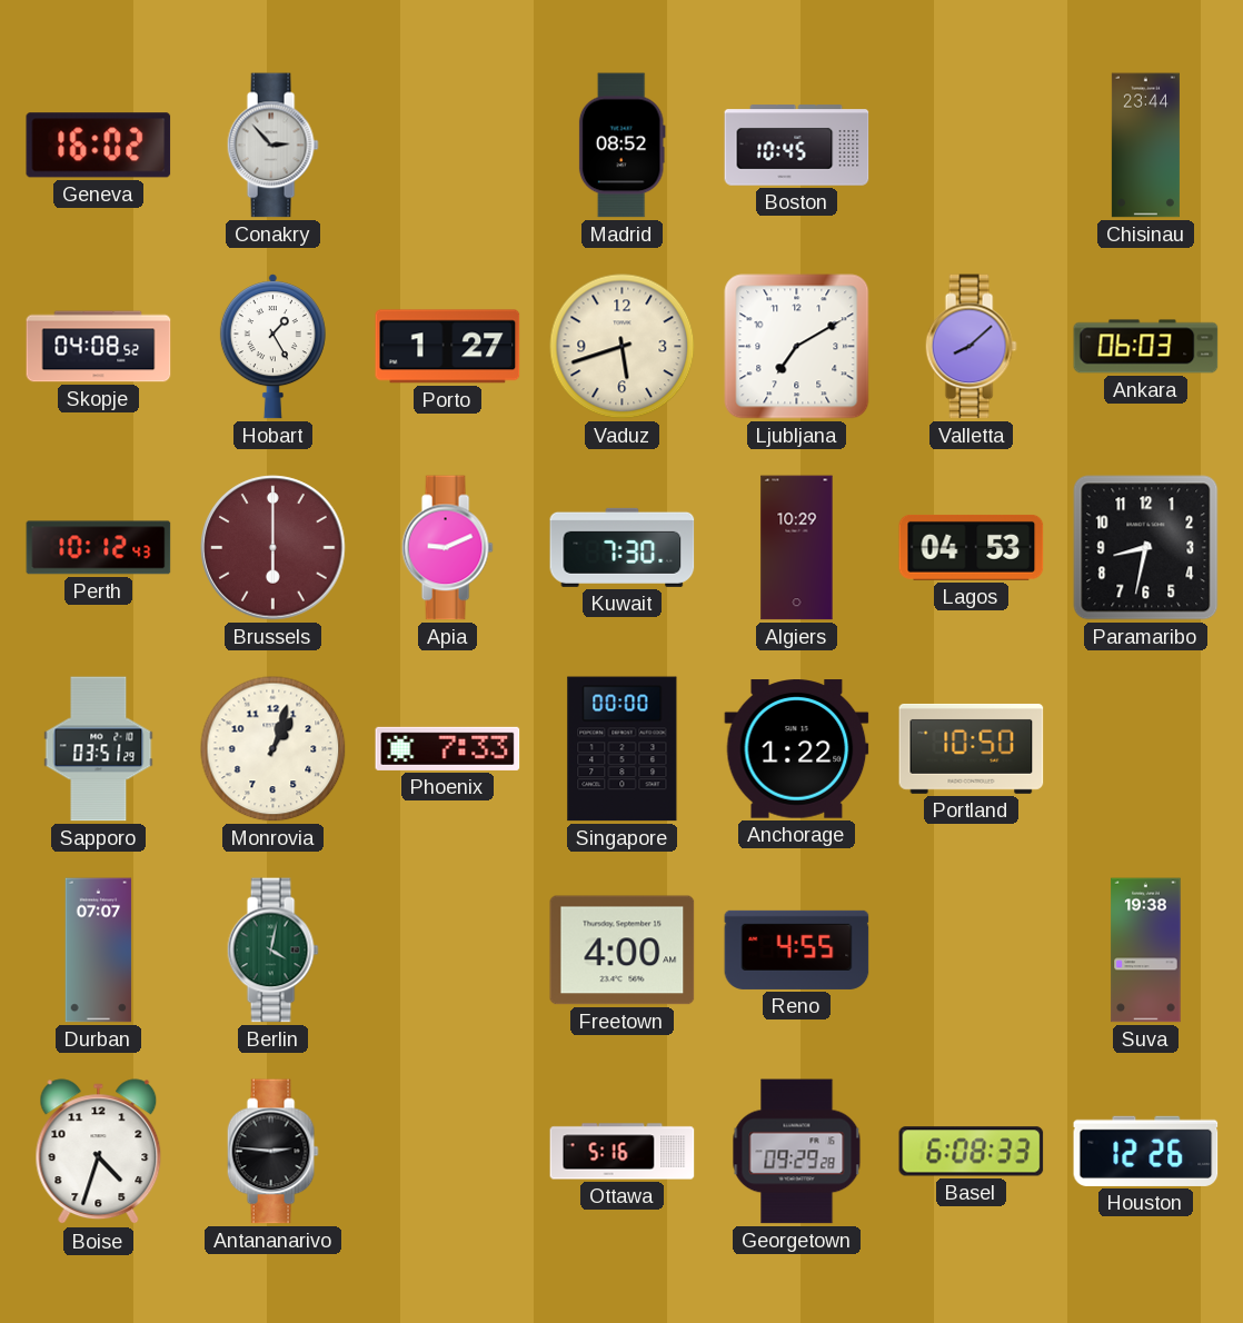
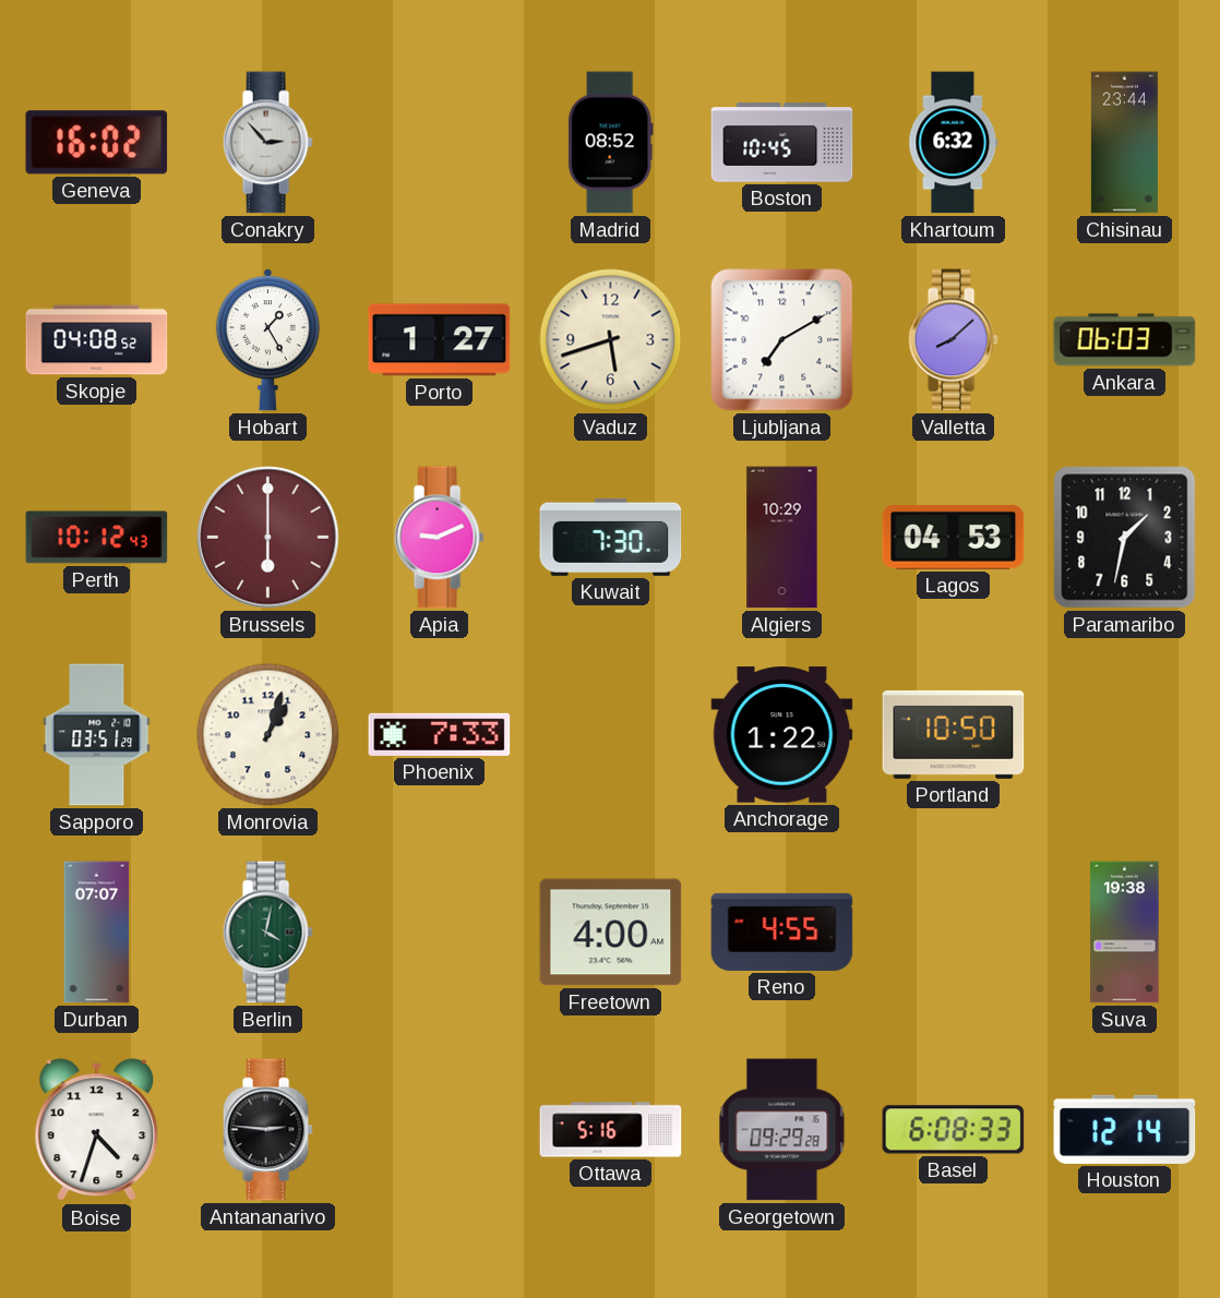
Khartoum: none -> 6:32
Paramaribo: 8:32 -> 1:32
Singapore: 00:00 -> none
Houston: 12:26 -> 12:14
